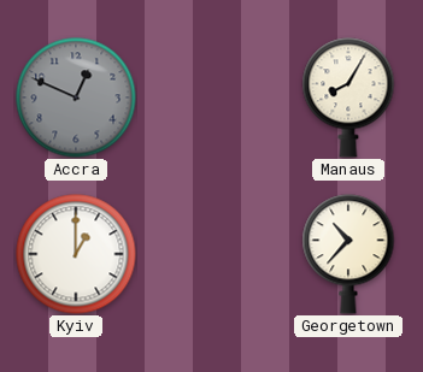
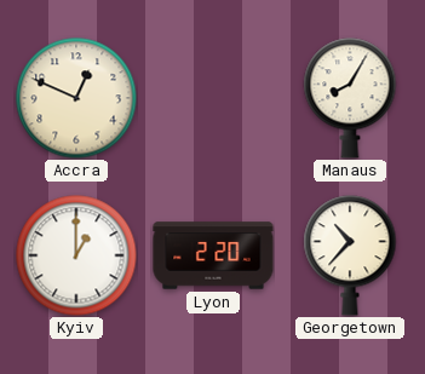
Accra dial: grey -> cream
Lyon: none -> 2:20
